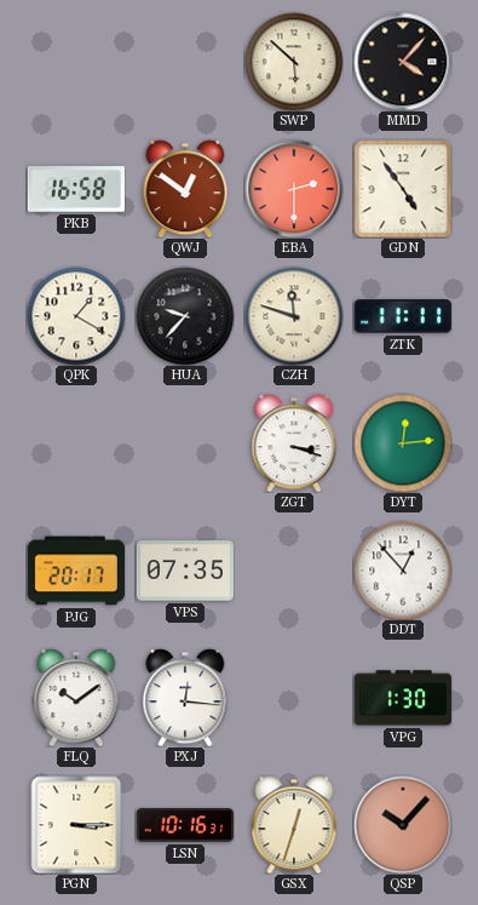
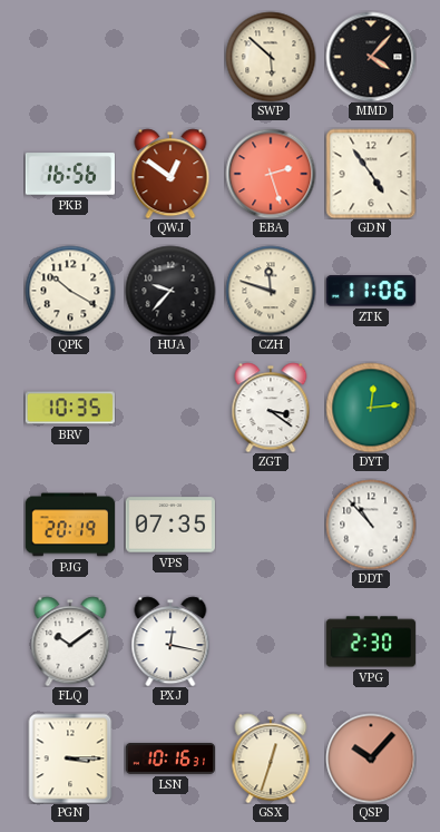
PKB: 16:58 -> 16:56
EBA: 2:30 -> 2:27
QPK: 1:20 -> 10:20
ZTK: 11:11 -> 11:06
BRV: none -> 10:35
ZGT: 3:18 -> 3:21
PJG: 20:17 -> 20:19
DDT: 12:53 -> 10:53
PXJ: 12:16 -> 12:17
VPG: 1:30 -> 2:30
